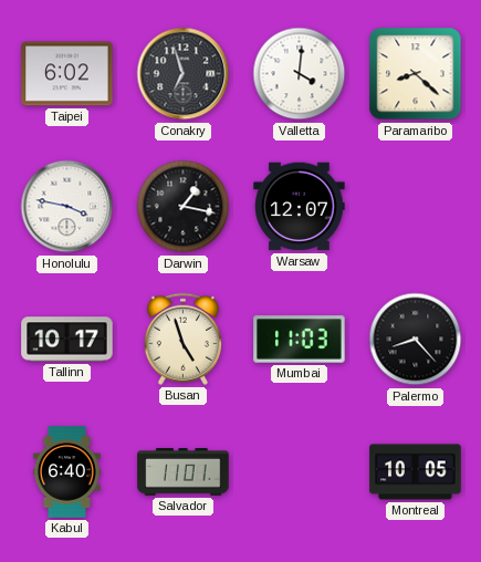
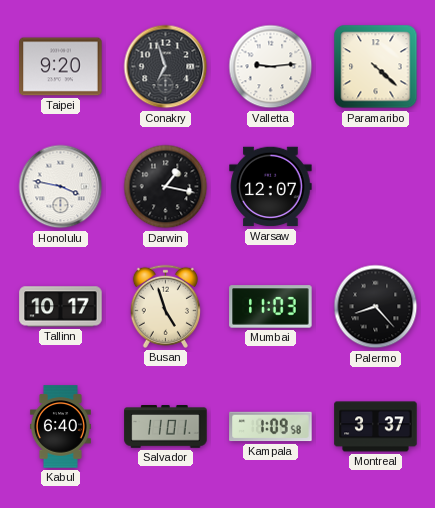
Taipei: 6:02 -> 9:20
Valletta: 4:01 -> 9:14
Paramaribo: 8:22 -> 4:22
Kampala: none -> 1:09
Montreal: 10:05 -> 3:37
